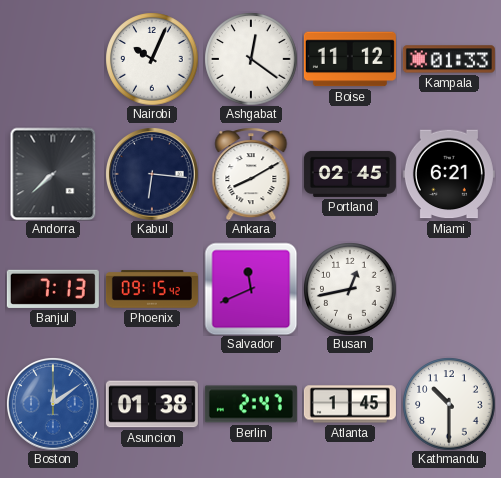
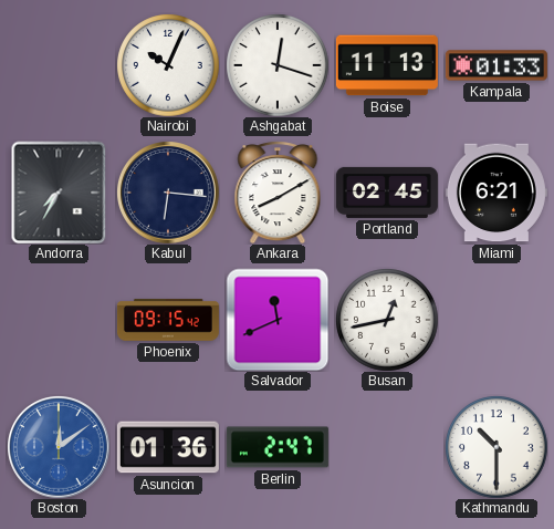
Ashgabat: 12:21 -> 12:18
Boise: 11:12 -> 11:13
Andorra: 7:38 -> 7:35
Banjul: 7:13 -> none
Asuncion: 01:38 -> 01:36
Atlanta: 1:45 -> none
